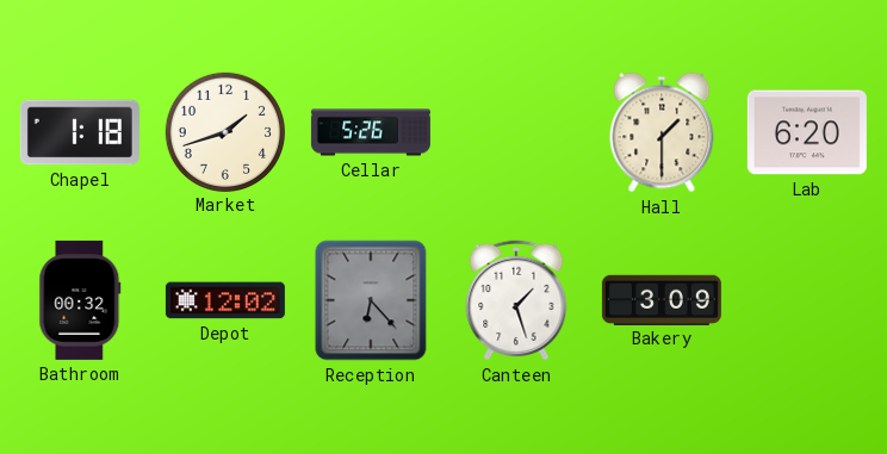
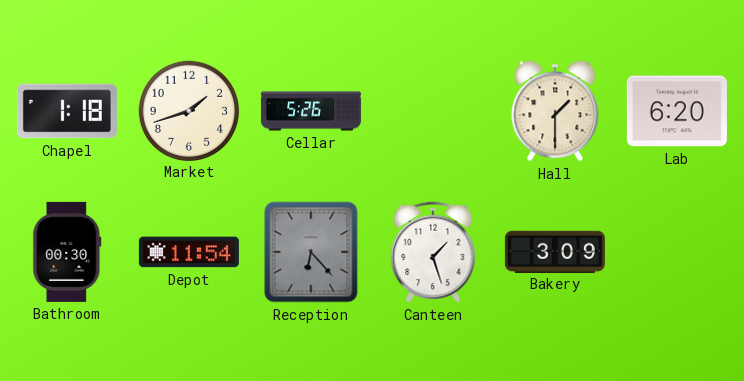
Bathroom: 00:32 -> 00:30
Depot: 12:02 -> 11:54
